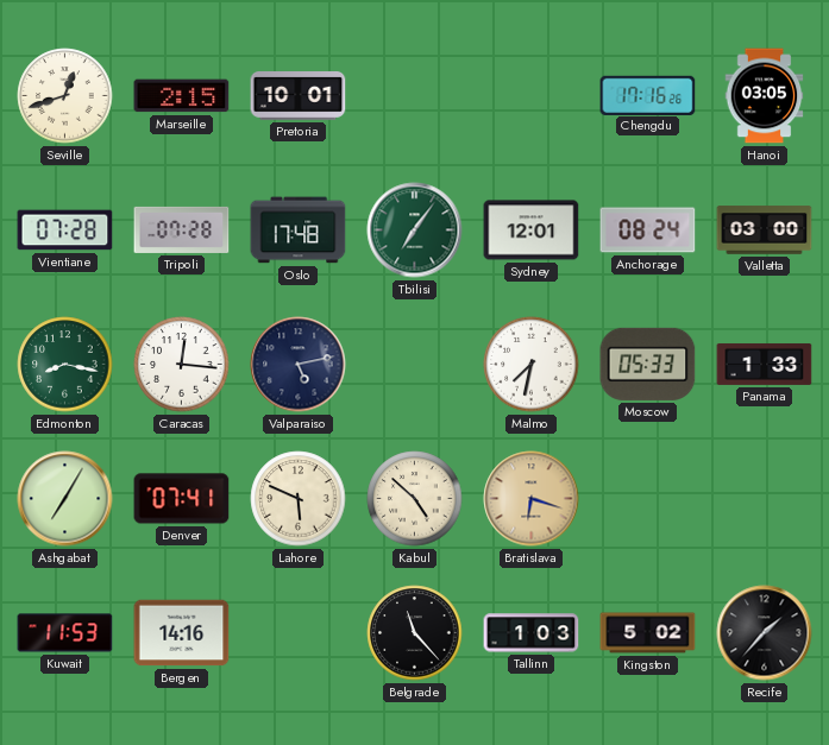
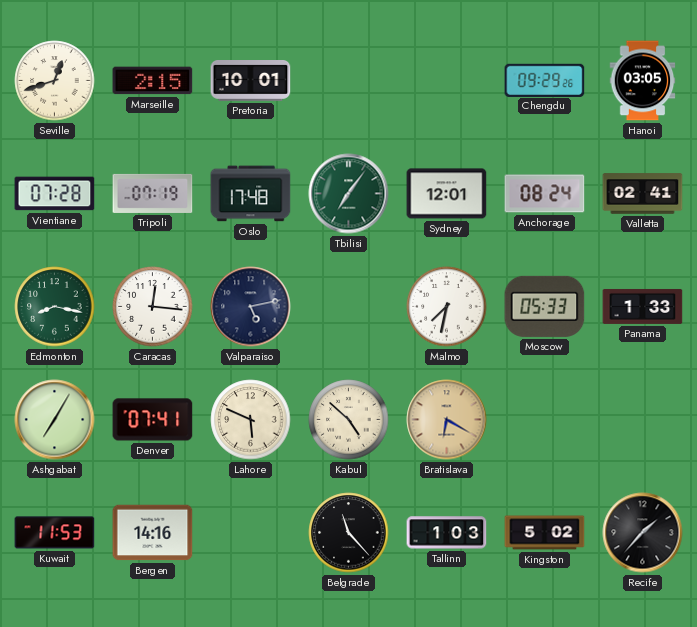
Chengdu: 17:16 -> 09:29
Tripoli: 07:28 -> 07:19
Valletta: 03:00 -> 02:41
Bratislava: 6:18 -> 6:20
